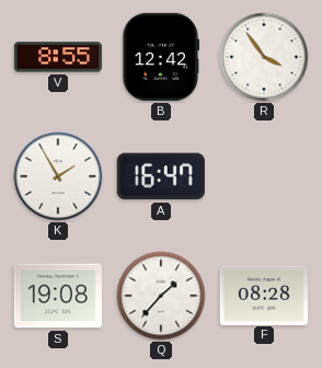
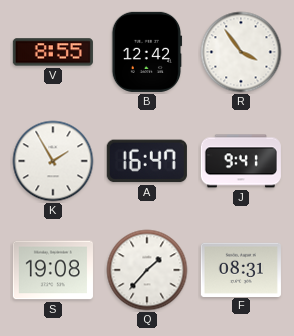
J: none -> 9:41
F: 08:28 -> 08:31
